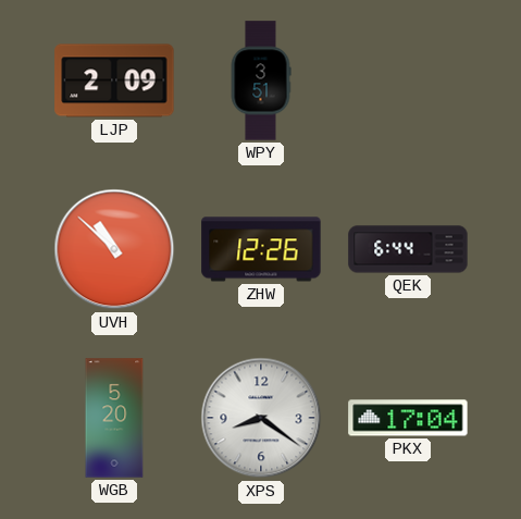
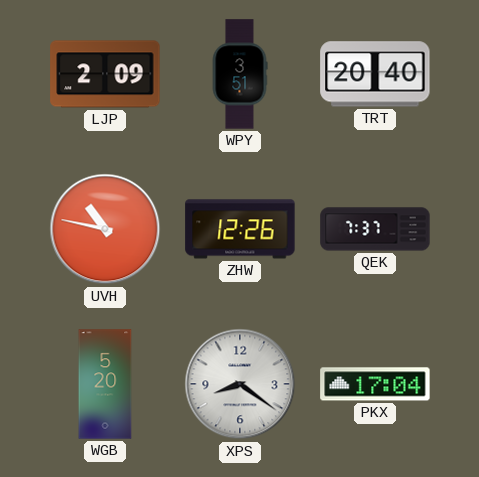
TRT: none -> 20:40
UVH: 10:52 -> 10:47
QEK: 6:44 -> 7:37
